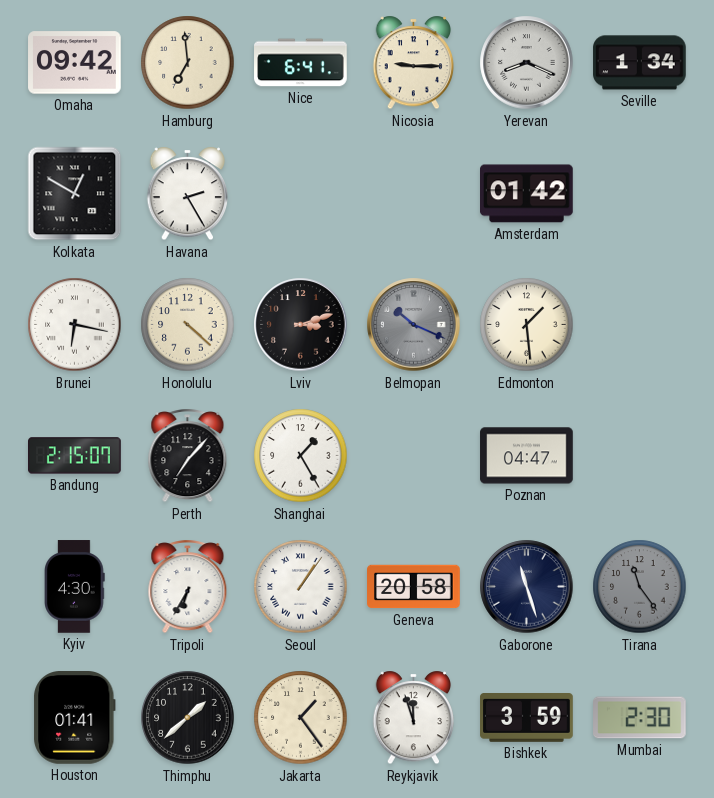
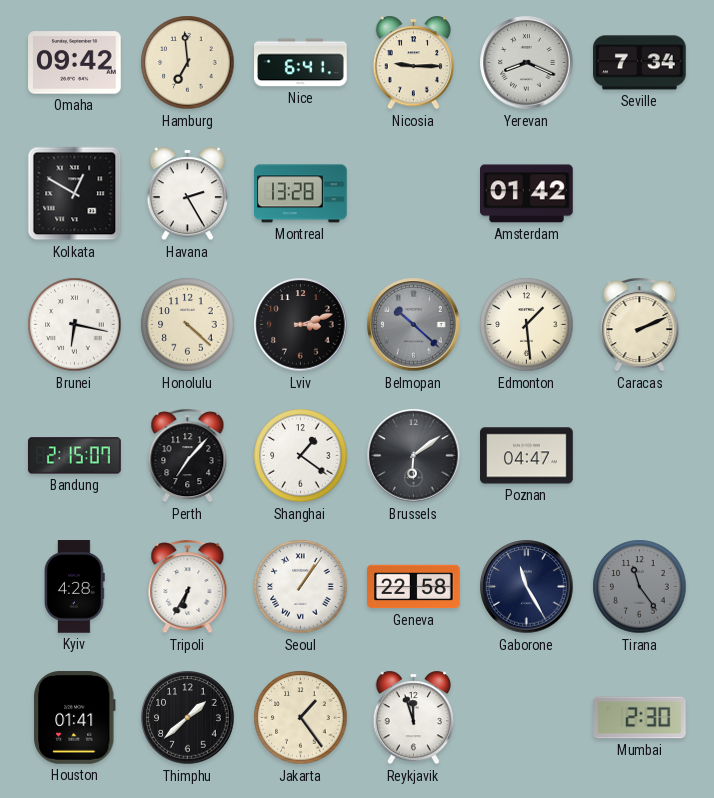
Seville: 1:34 -> 7:34
Montreal: none -> 13:28
Belmopan: 10:19 -> 10:22
Caracas: none -> 2:11
Shanghai: 1:25 -> 1:21
Brussels: none -> 6:09
Kyiv: 4:30 -> 4:28
Geneva: 20:58 -> 22:58
Gaborone: 11:27 -> 11:25
Bishkek: 3:59 -> none
